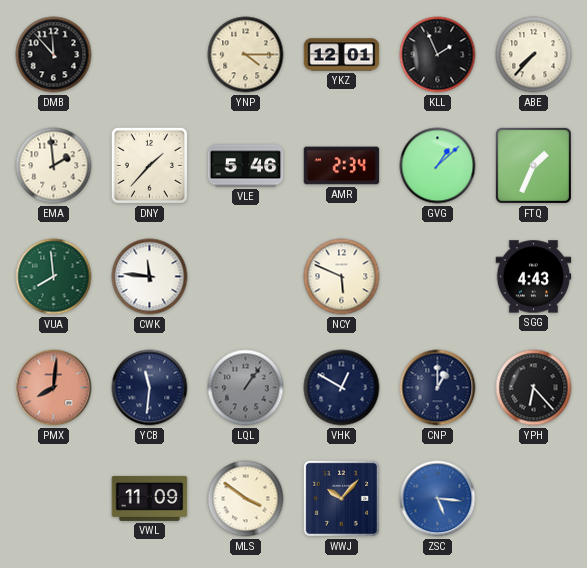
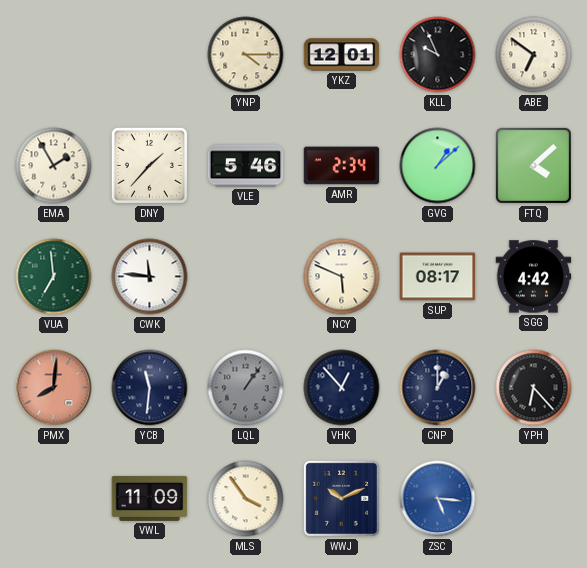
DMB: 11:53 -> none
KLL: 1:56 -> 9:56
ABE: 7:37 -> 6:51
EMA: 1:59 -> 1:55
FTQ: 1:34 -> 4:08
VUA: 7:59 -> 6:59
SUP: none -> 08:17
SGG: 4:43 -> 4:42
VHK: 12:50 -> 12:53
MLS: 3:51 -> 3:54
WWJ: 10:07 -> 10:11
